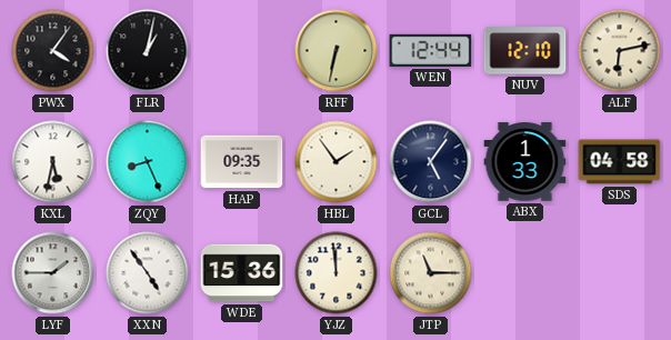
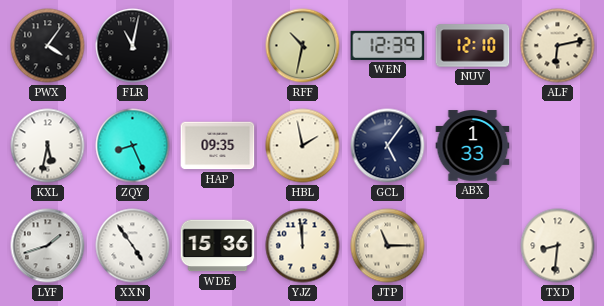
FLR: 1:02 -> 11:02
RFF: 6:32 -> 10:32
WEN: 12:44 -> 12:39
HBL: 1:54 -> 1:58
SDS: 04:58 -> none
LYF: 1:45 -> 1:42
TXD: none -> 8:31
